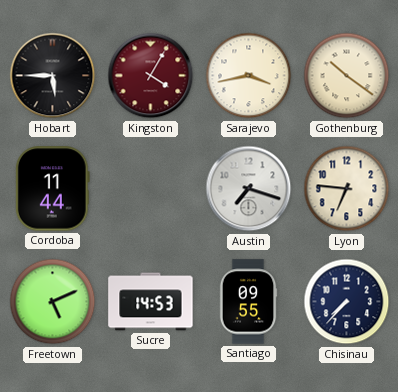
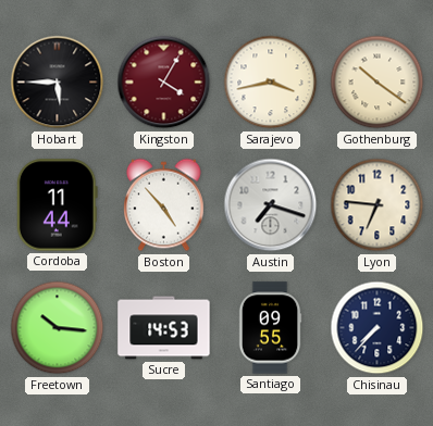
Boston: none -> 4:53
Freetown: 5:11 -> 10:16
